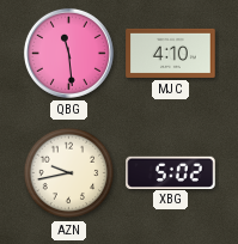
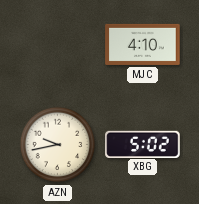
QBG: 11:29 -> none
